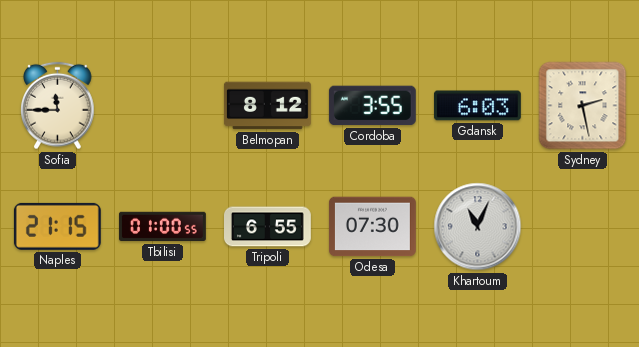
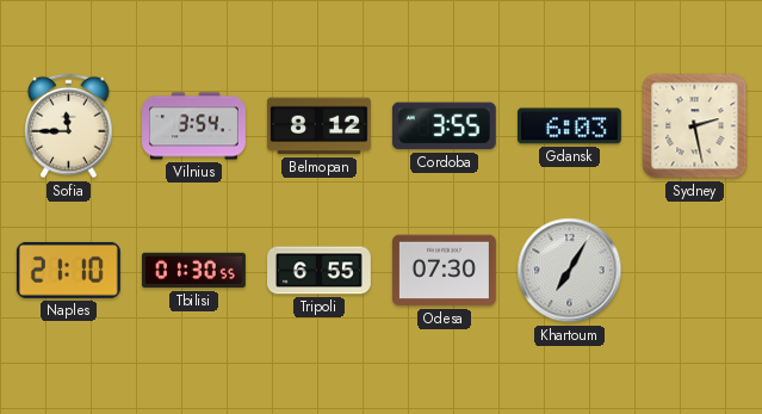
Vilnius: none -> 3:54
Naples: 21:15 -> 21:10
Tbilisi: 01:00 -> 01:30
Khartoum: 11:04 -> 7:05
